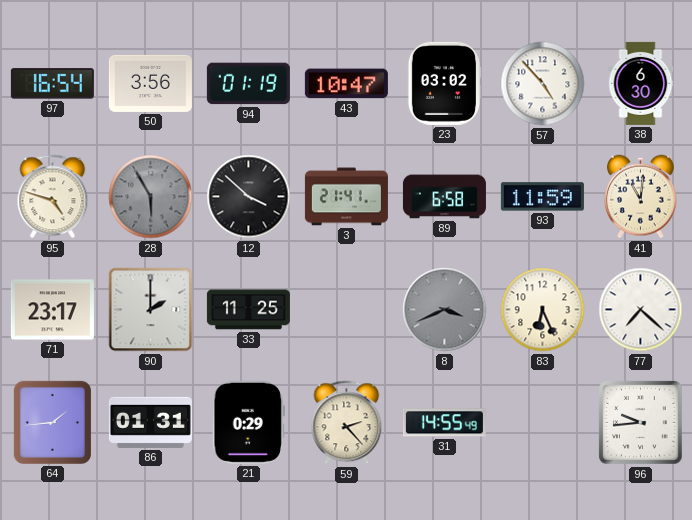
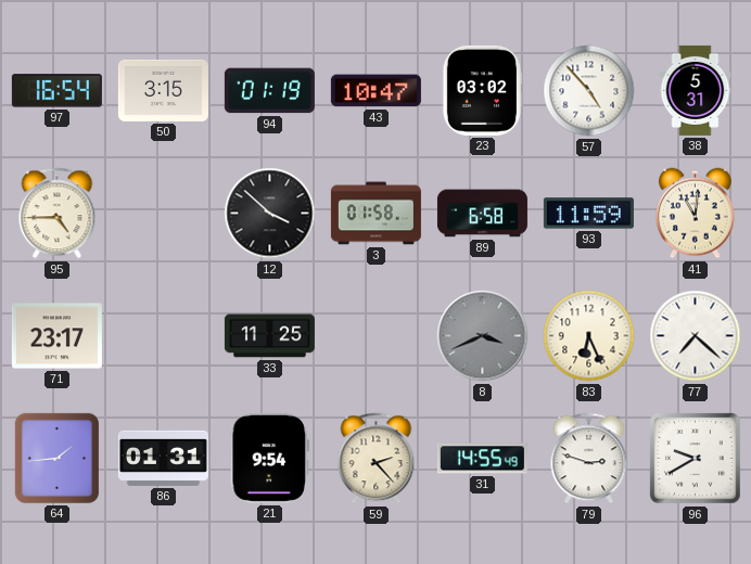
50: 3:56 -> 3:15
38: 6:30 -> 5:31
95: 4:48 -> 4:45
28: 5:55 -> none
3: 21:41 -> 01:58
90: 2:00 -> none
21: 0:29 -> 9:54
79: none -> 2:48
96: 9:44 -> 9:40
